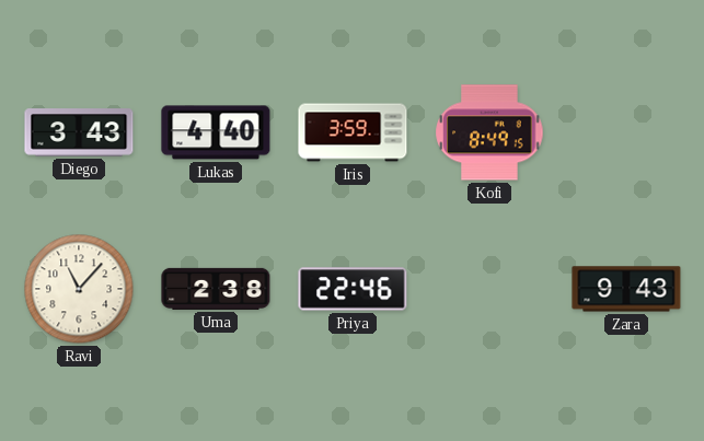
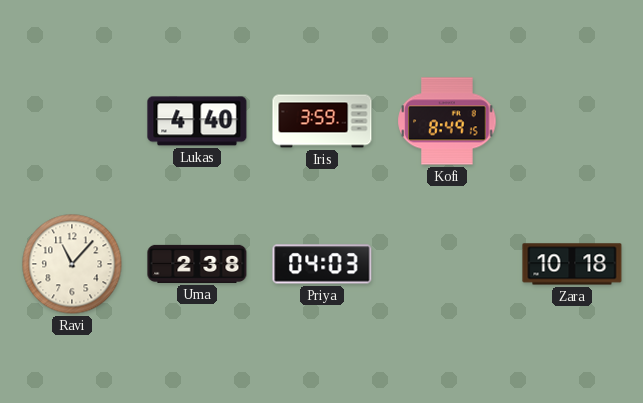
Diego: 3:43 -> none
Priya: 22:46 -> 04:03
Zara: 9:43 -> 10:18
